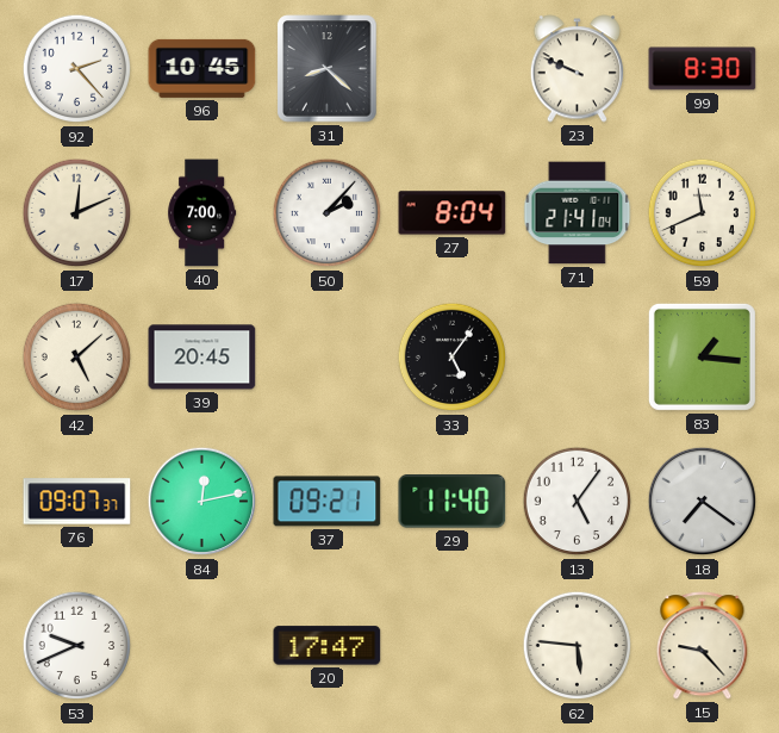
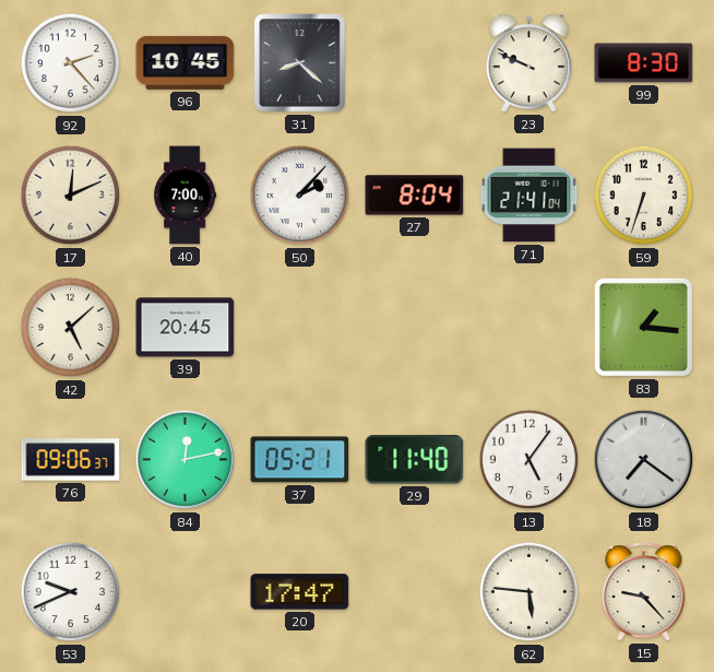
59: 11:41 -> 6:33
33: 5:06 -> none
76: 09:07 -> 09:06
37: 09:21 -> 05:21
